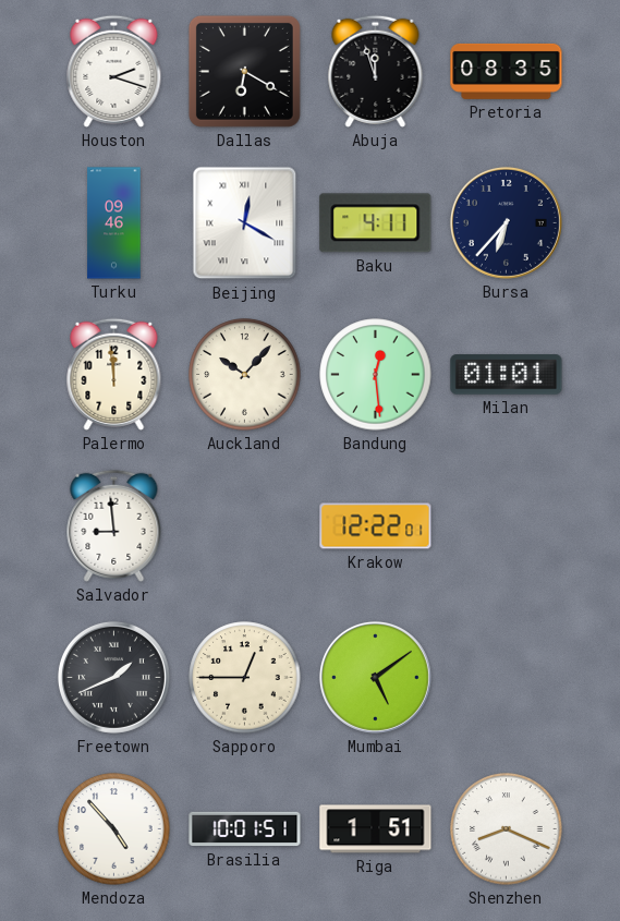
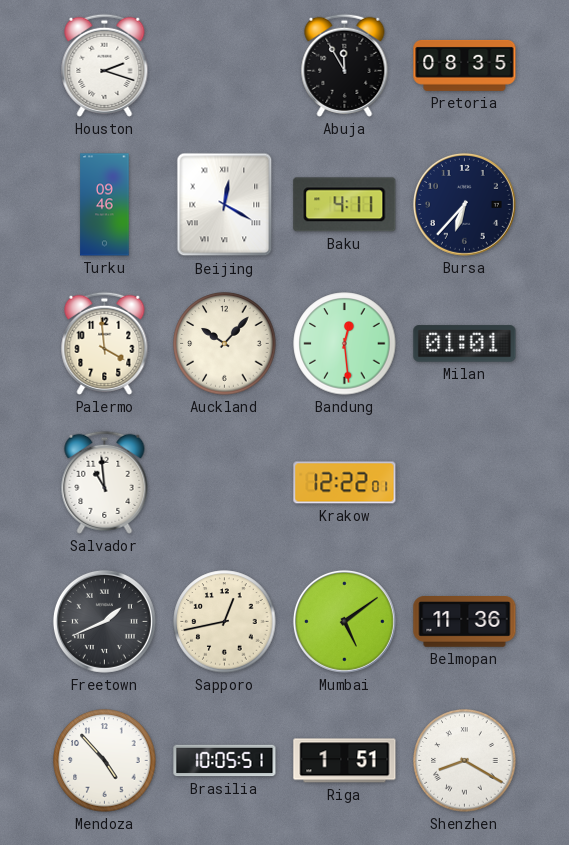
Dallas: 6:20 -> none
Abuja: 11:57 -> 11:55
Palermo: 11:59 -> 3:59
Salvador: 8:59 -> 10:59
Sapporo: 12:45 -> 12:43
Belmopan: none -> 11:36
Brasilia: 10:01 -> 10:05
Shenzhen: 8:19 -> 8:20
